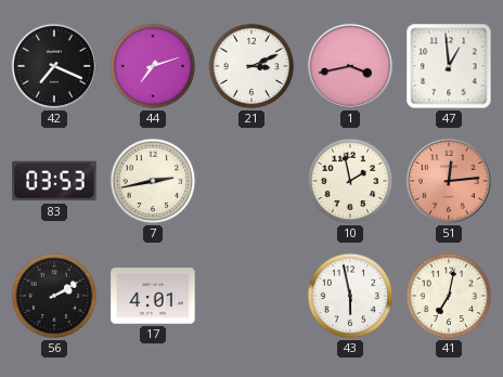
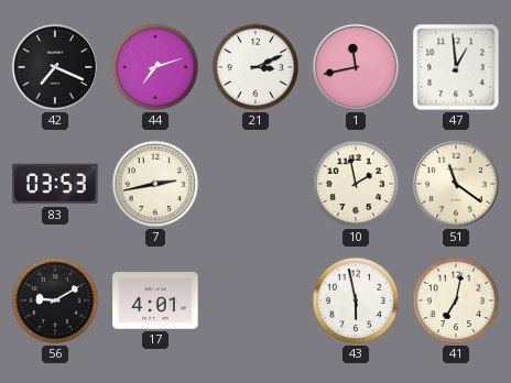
1: 3:43 -> 11:43
51: 12:14 -> 11:21
51 dial: salmon -> cream
56: 2:10 -> 9:10
